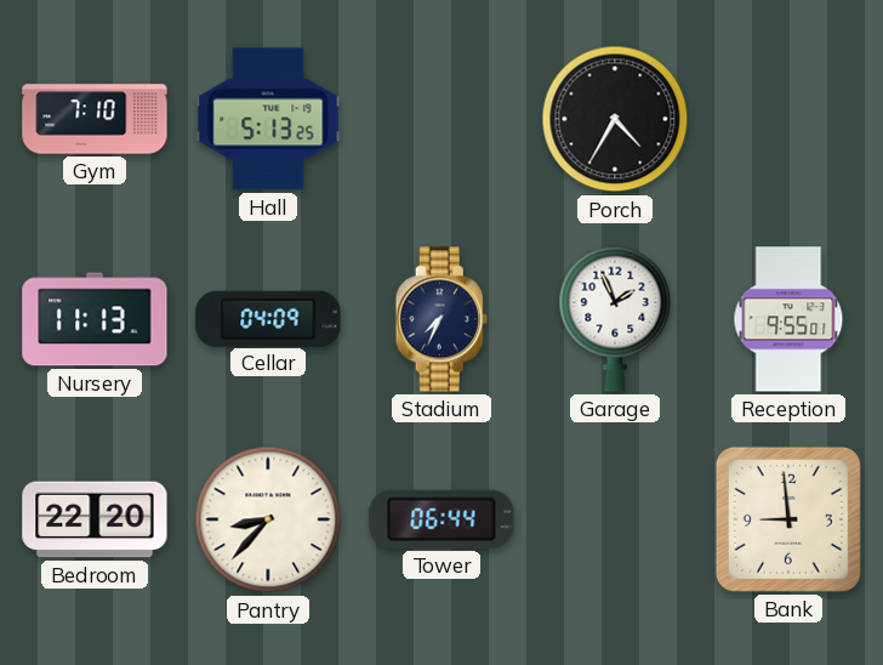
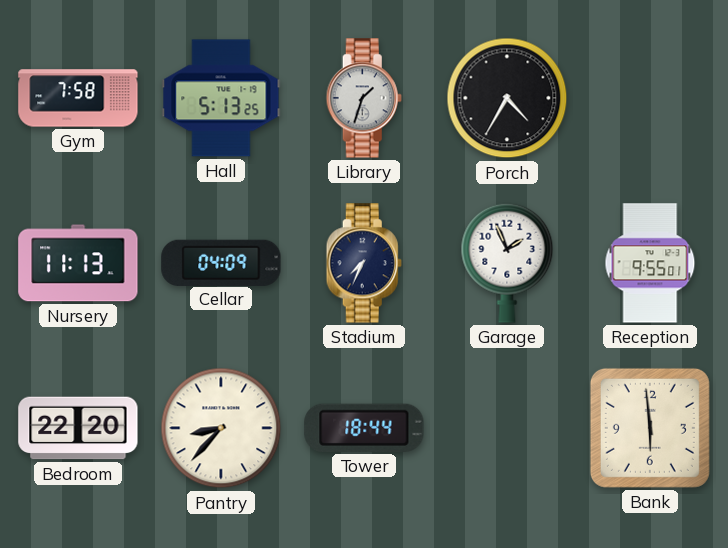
Gym: 7:10 -> 7:58
Library: none -> 1:33
Tower: 06:44 -> 18:44
Bank: 8:59 -> 5:59
